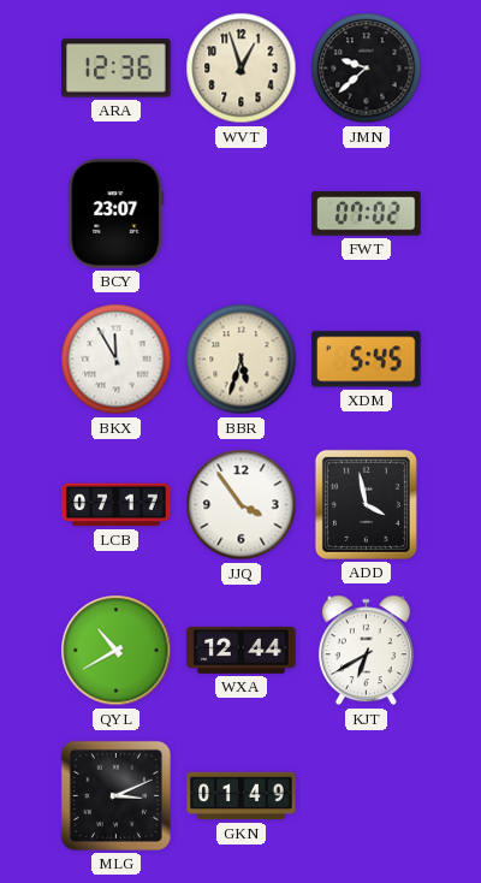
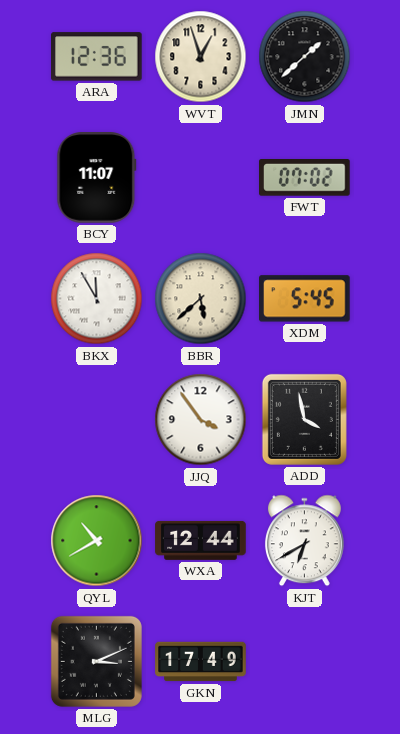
JMN: 9:38 -> 1:38
BCY: 23:07 -> 11:07
BBR: 5:33 -> 5:38
LCB: 07:17 -> none
GKN: 01:49 -> 17:49
